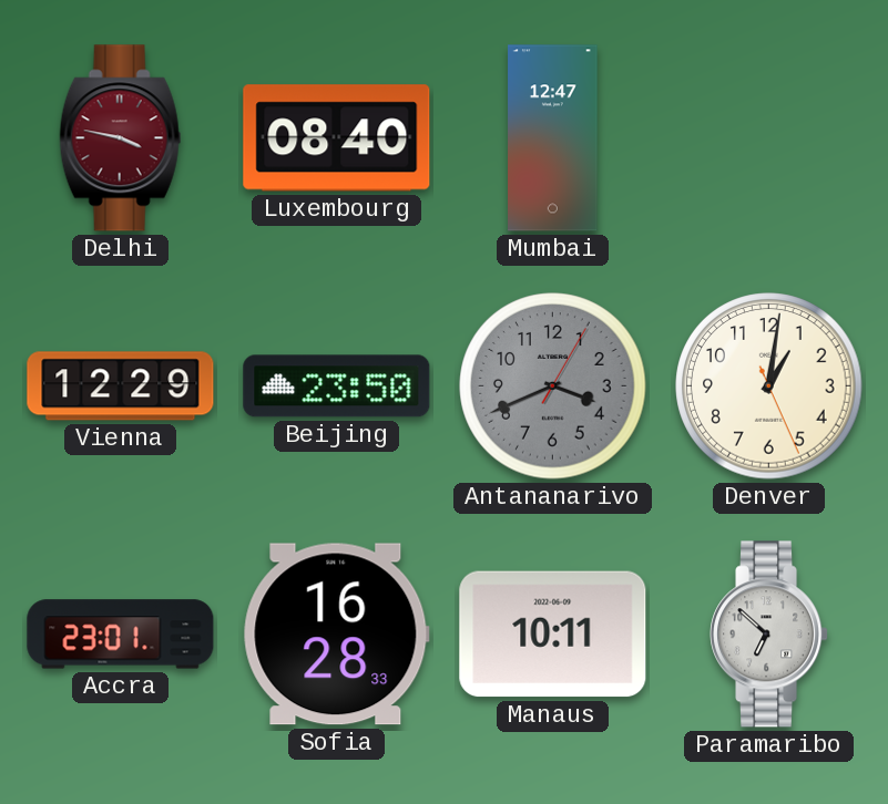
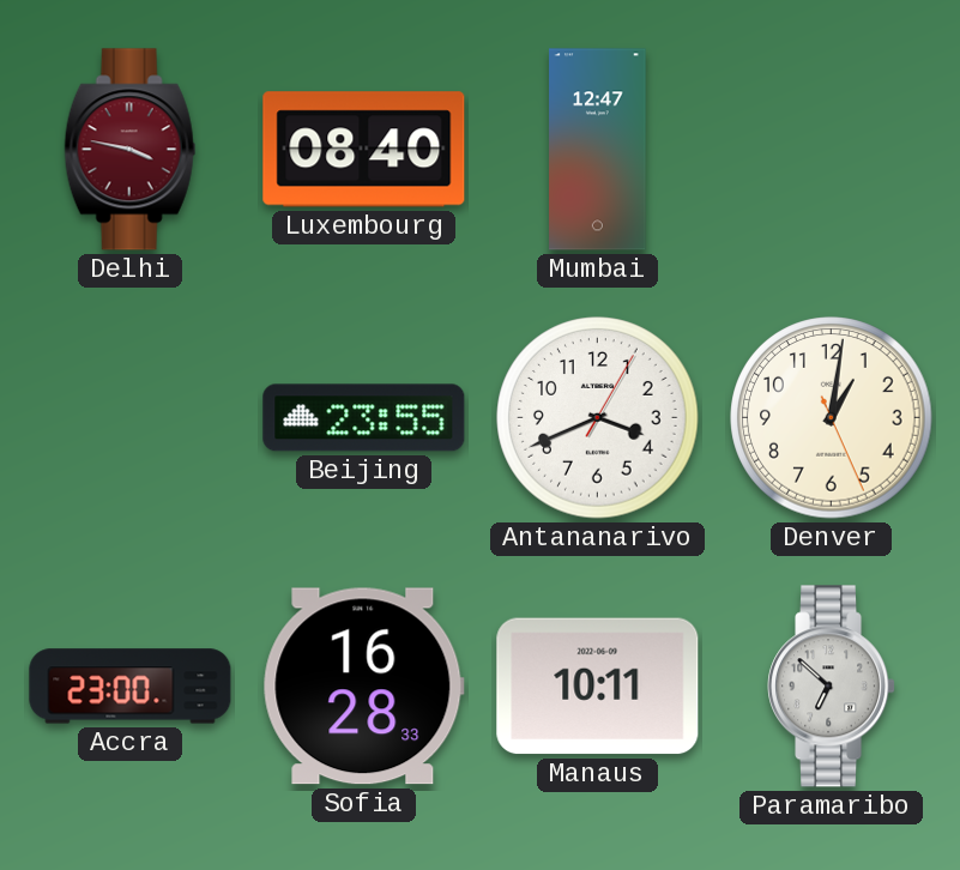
Vienna: 12:29 -> none
Beijing: 23:50 -> 23:55
Antananarivo dial: grey -> white
Accra: 23:01 -> 23:00
